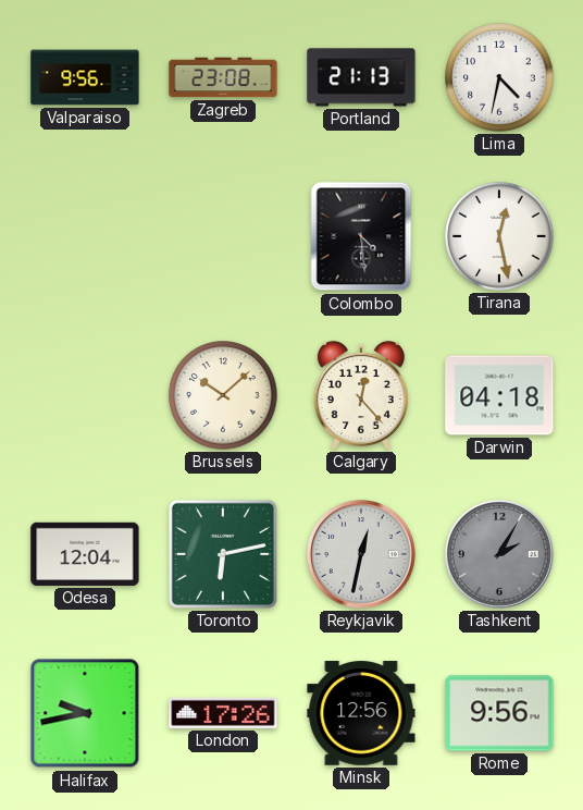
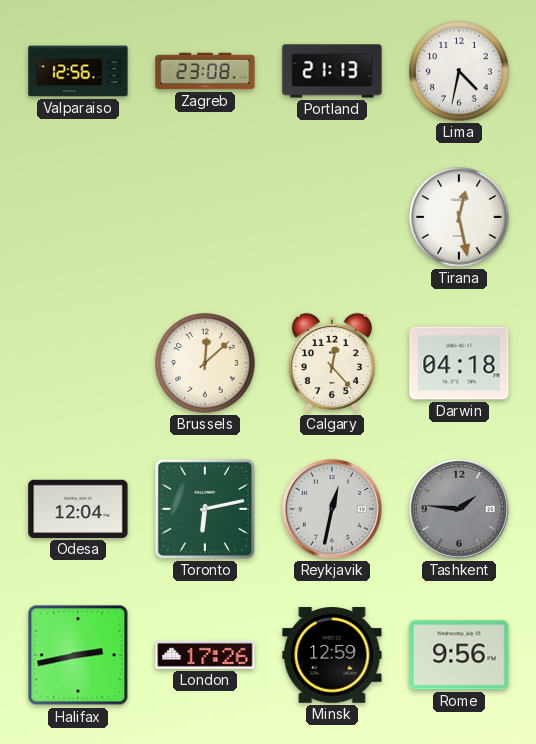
Valparaiso: 9:56 -> 12:56
Colombo: 4:29 -> none
Brussels: 10:08 -> 12:08
Tashkent: 2:05 -> 1:46
Halifax: 9:43 -> 2:43
Minsk: 12:56 -> 12:59
